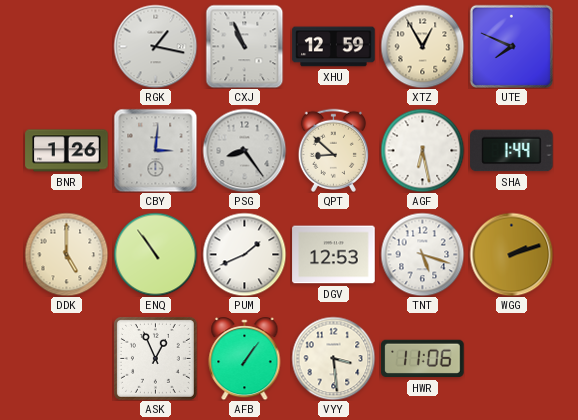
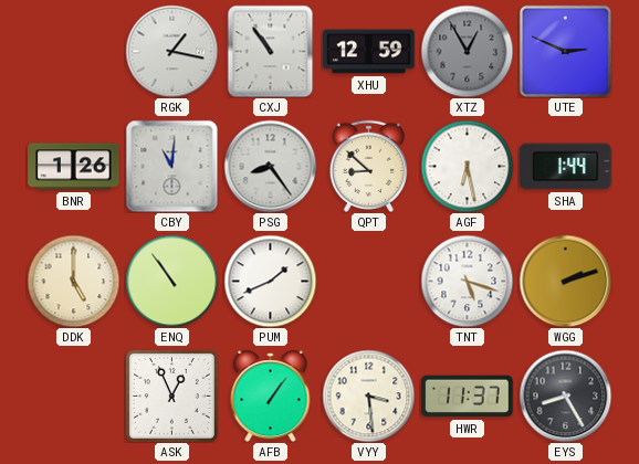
CXJ: 10:56 -> 10:54
XTZ dial: cream -> grey
UTE: 7:49 -> 2:49
CBY: 3:01 -> 11:01
DGV: 12:53 -> none
HWR: 11:06 -> 11:37
EYS: none -> 8:25
